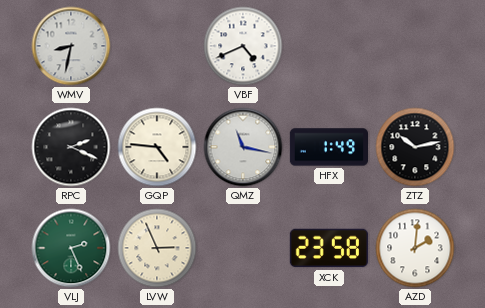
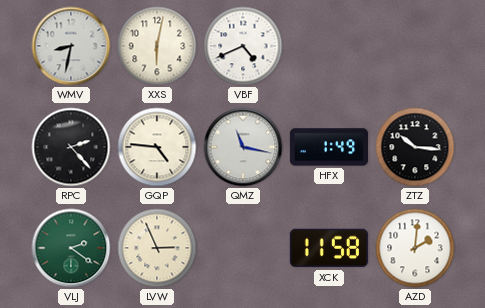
XXS: none -> 6:02
RPC: 2:19 -> 2:23
ZTZ: 10:13 -> 10:16
VLJ: 2:26 -> 2:21
XCK: 23:58 -> 11:58
